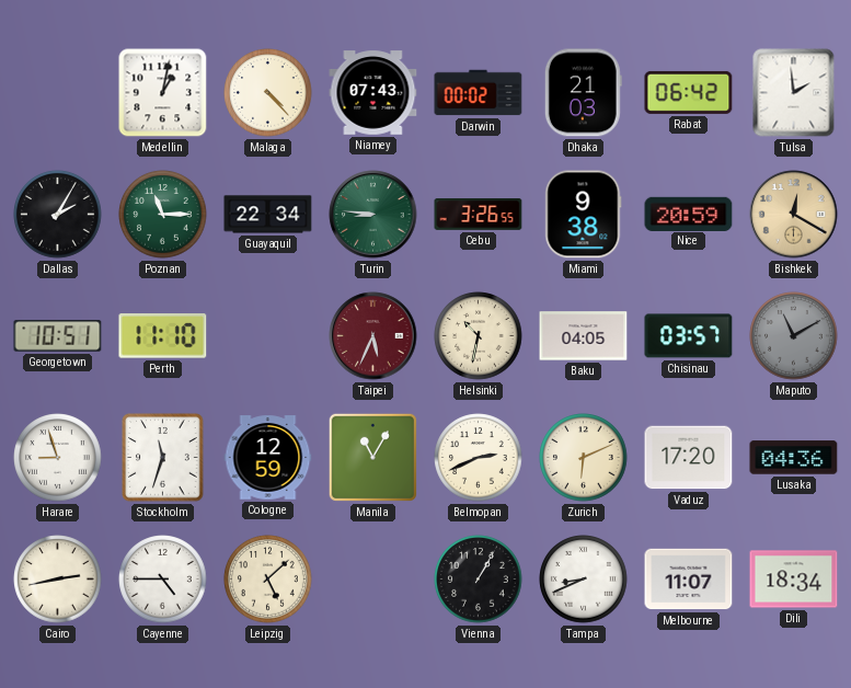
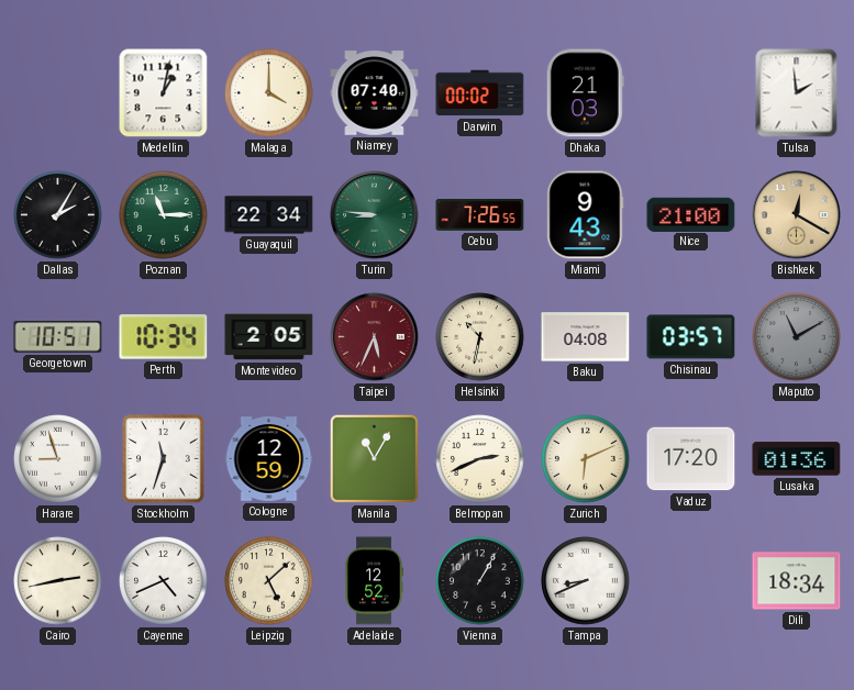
Malaga: 4:23 -> 4:00
Niamey: 07:43 -> 07:40
Rabat: 06:42 -> none
Cebu: 3:26 -> 7:26
Miami: 9:38 -> 9:43
Nice: 20:59 -> 21:00
Perth: 11:10 -> 10:34
Montevideo: none -> 2:05
Baku: 04:05 -> 04:08
Lusaka: 04:36 -> 01:36
Cayenne: 4:45 -> 4:41
Adelaide: none -> 12:52
Melbourne: 11:07 -> none
